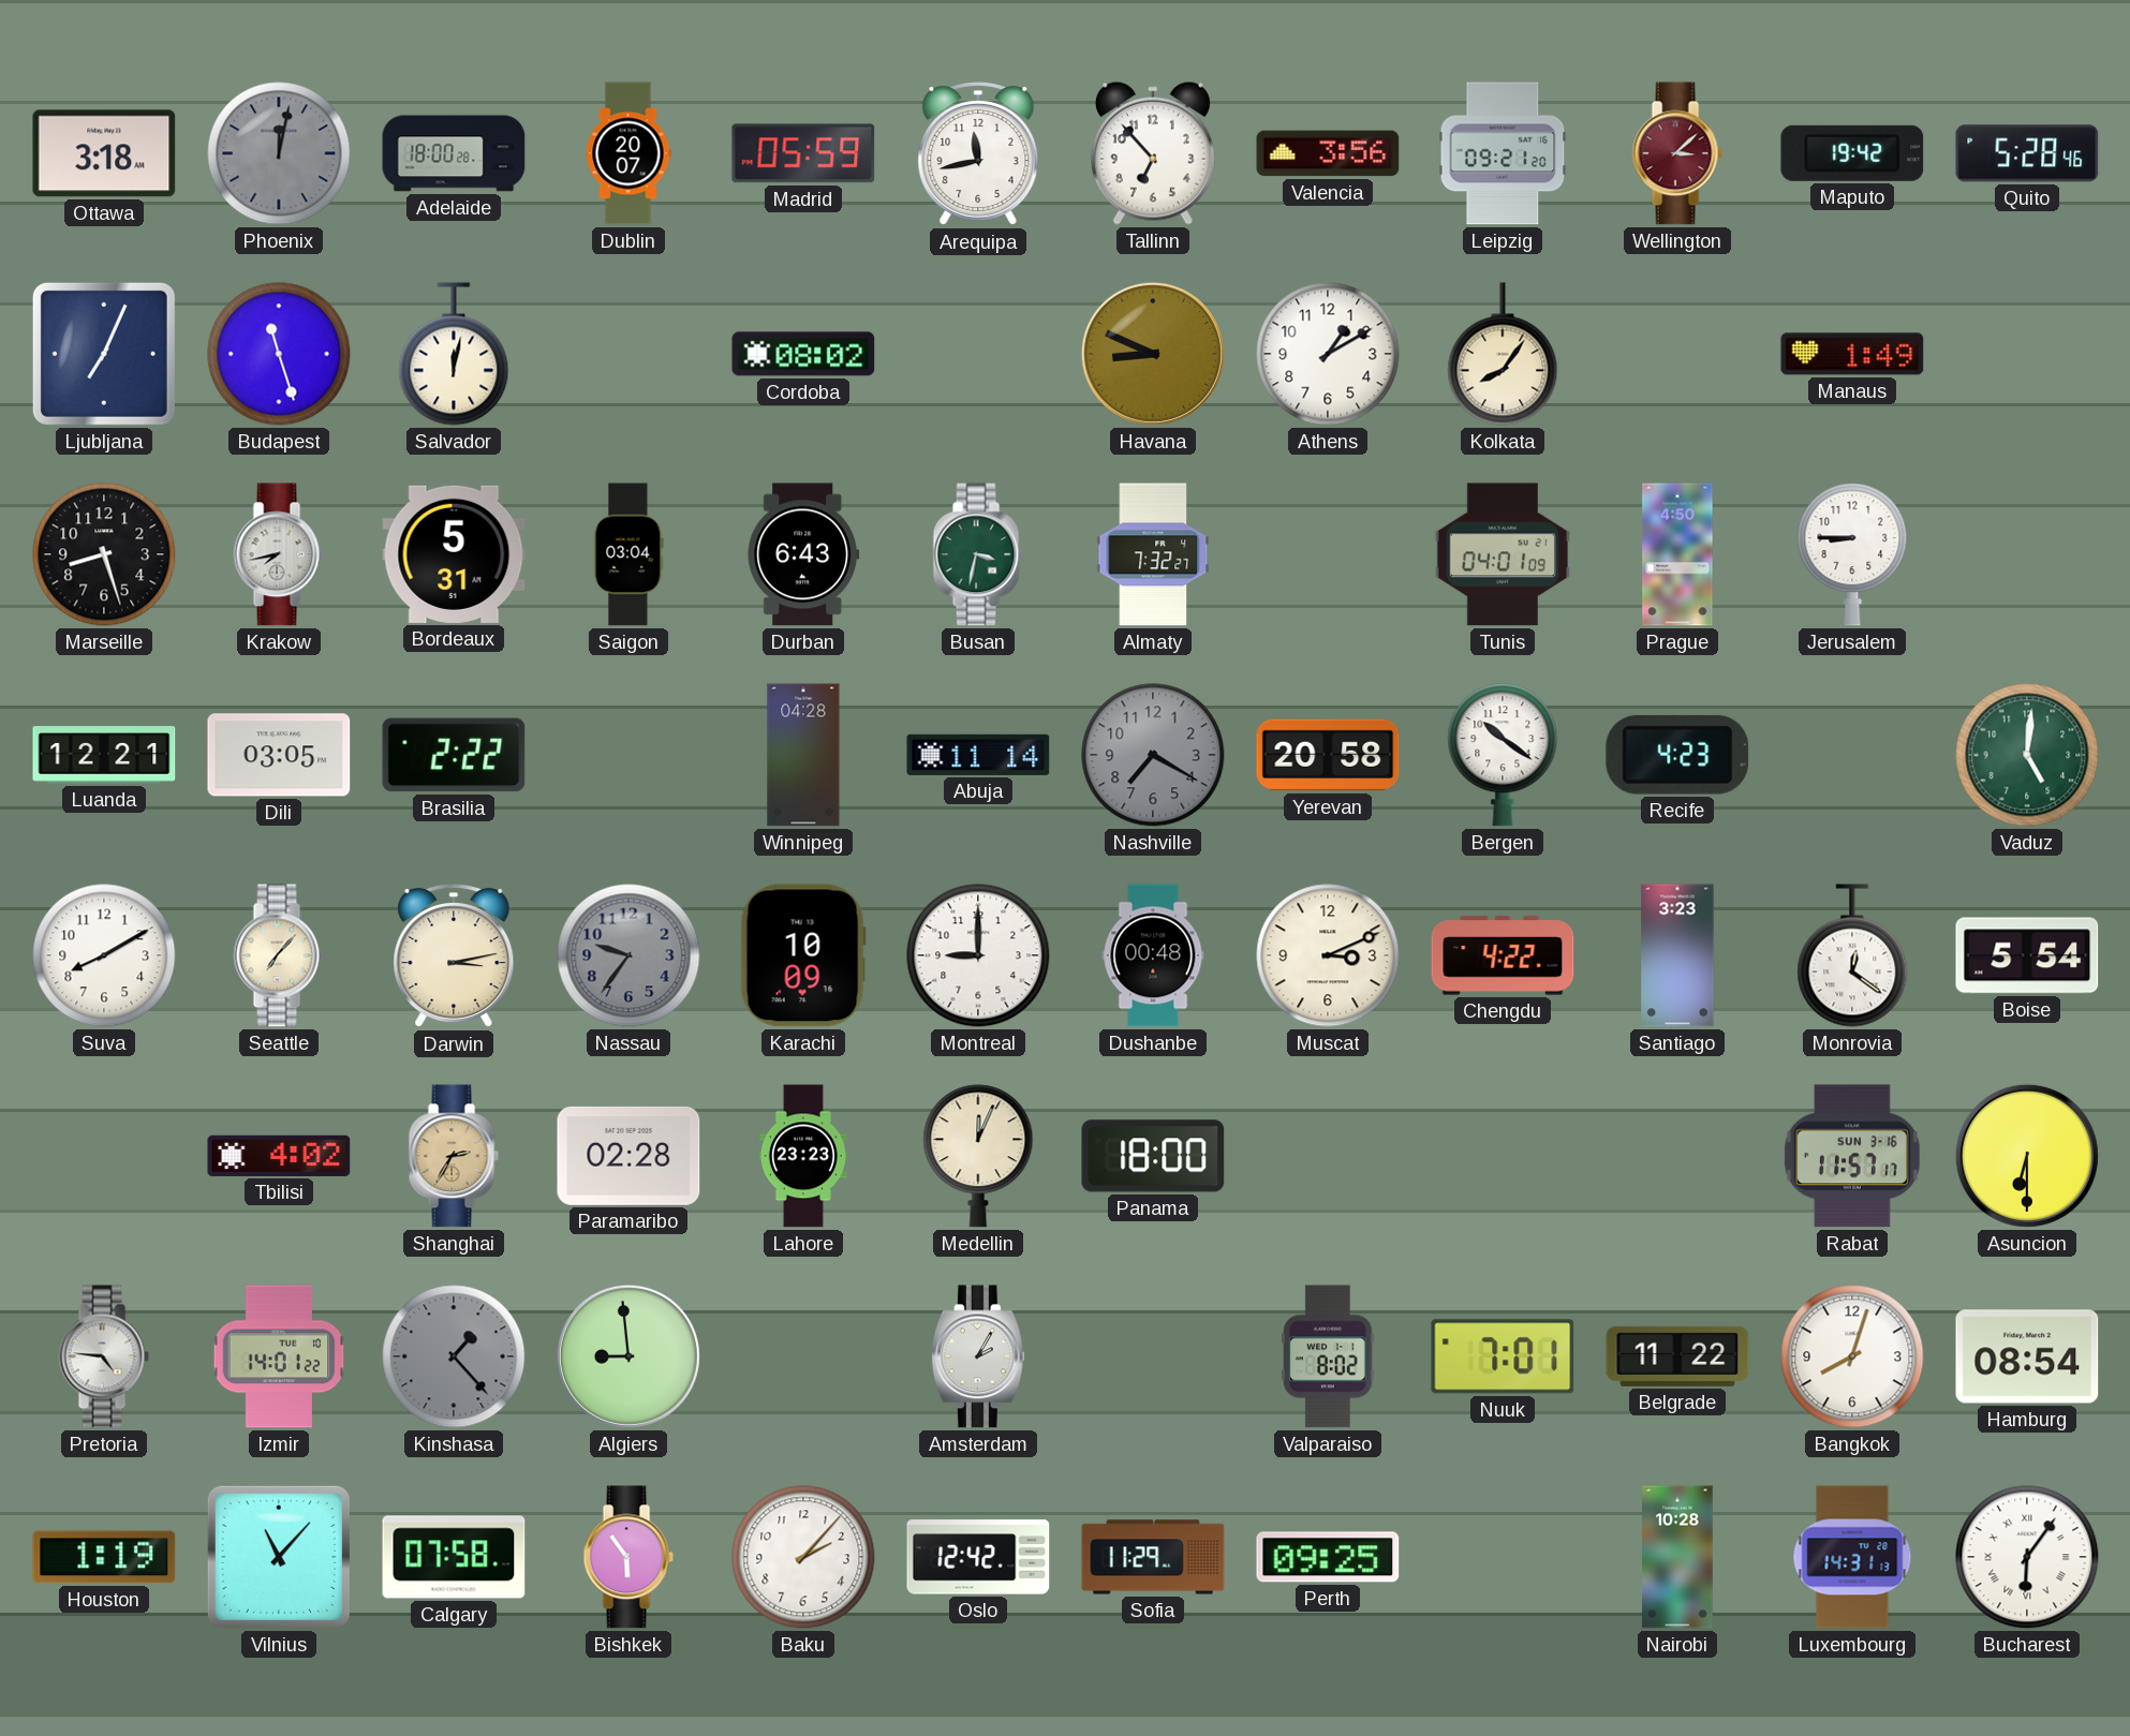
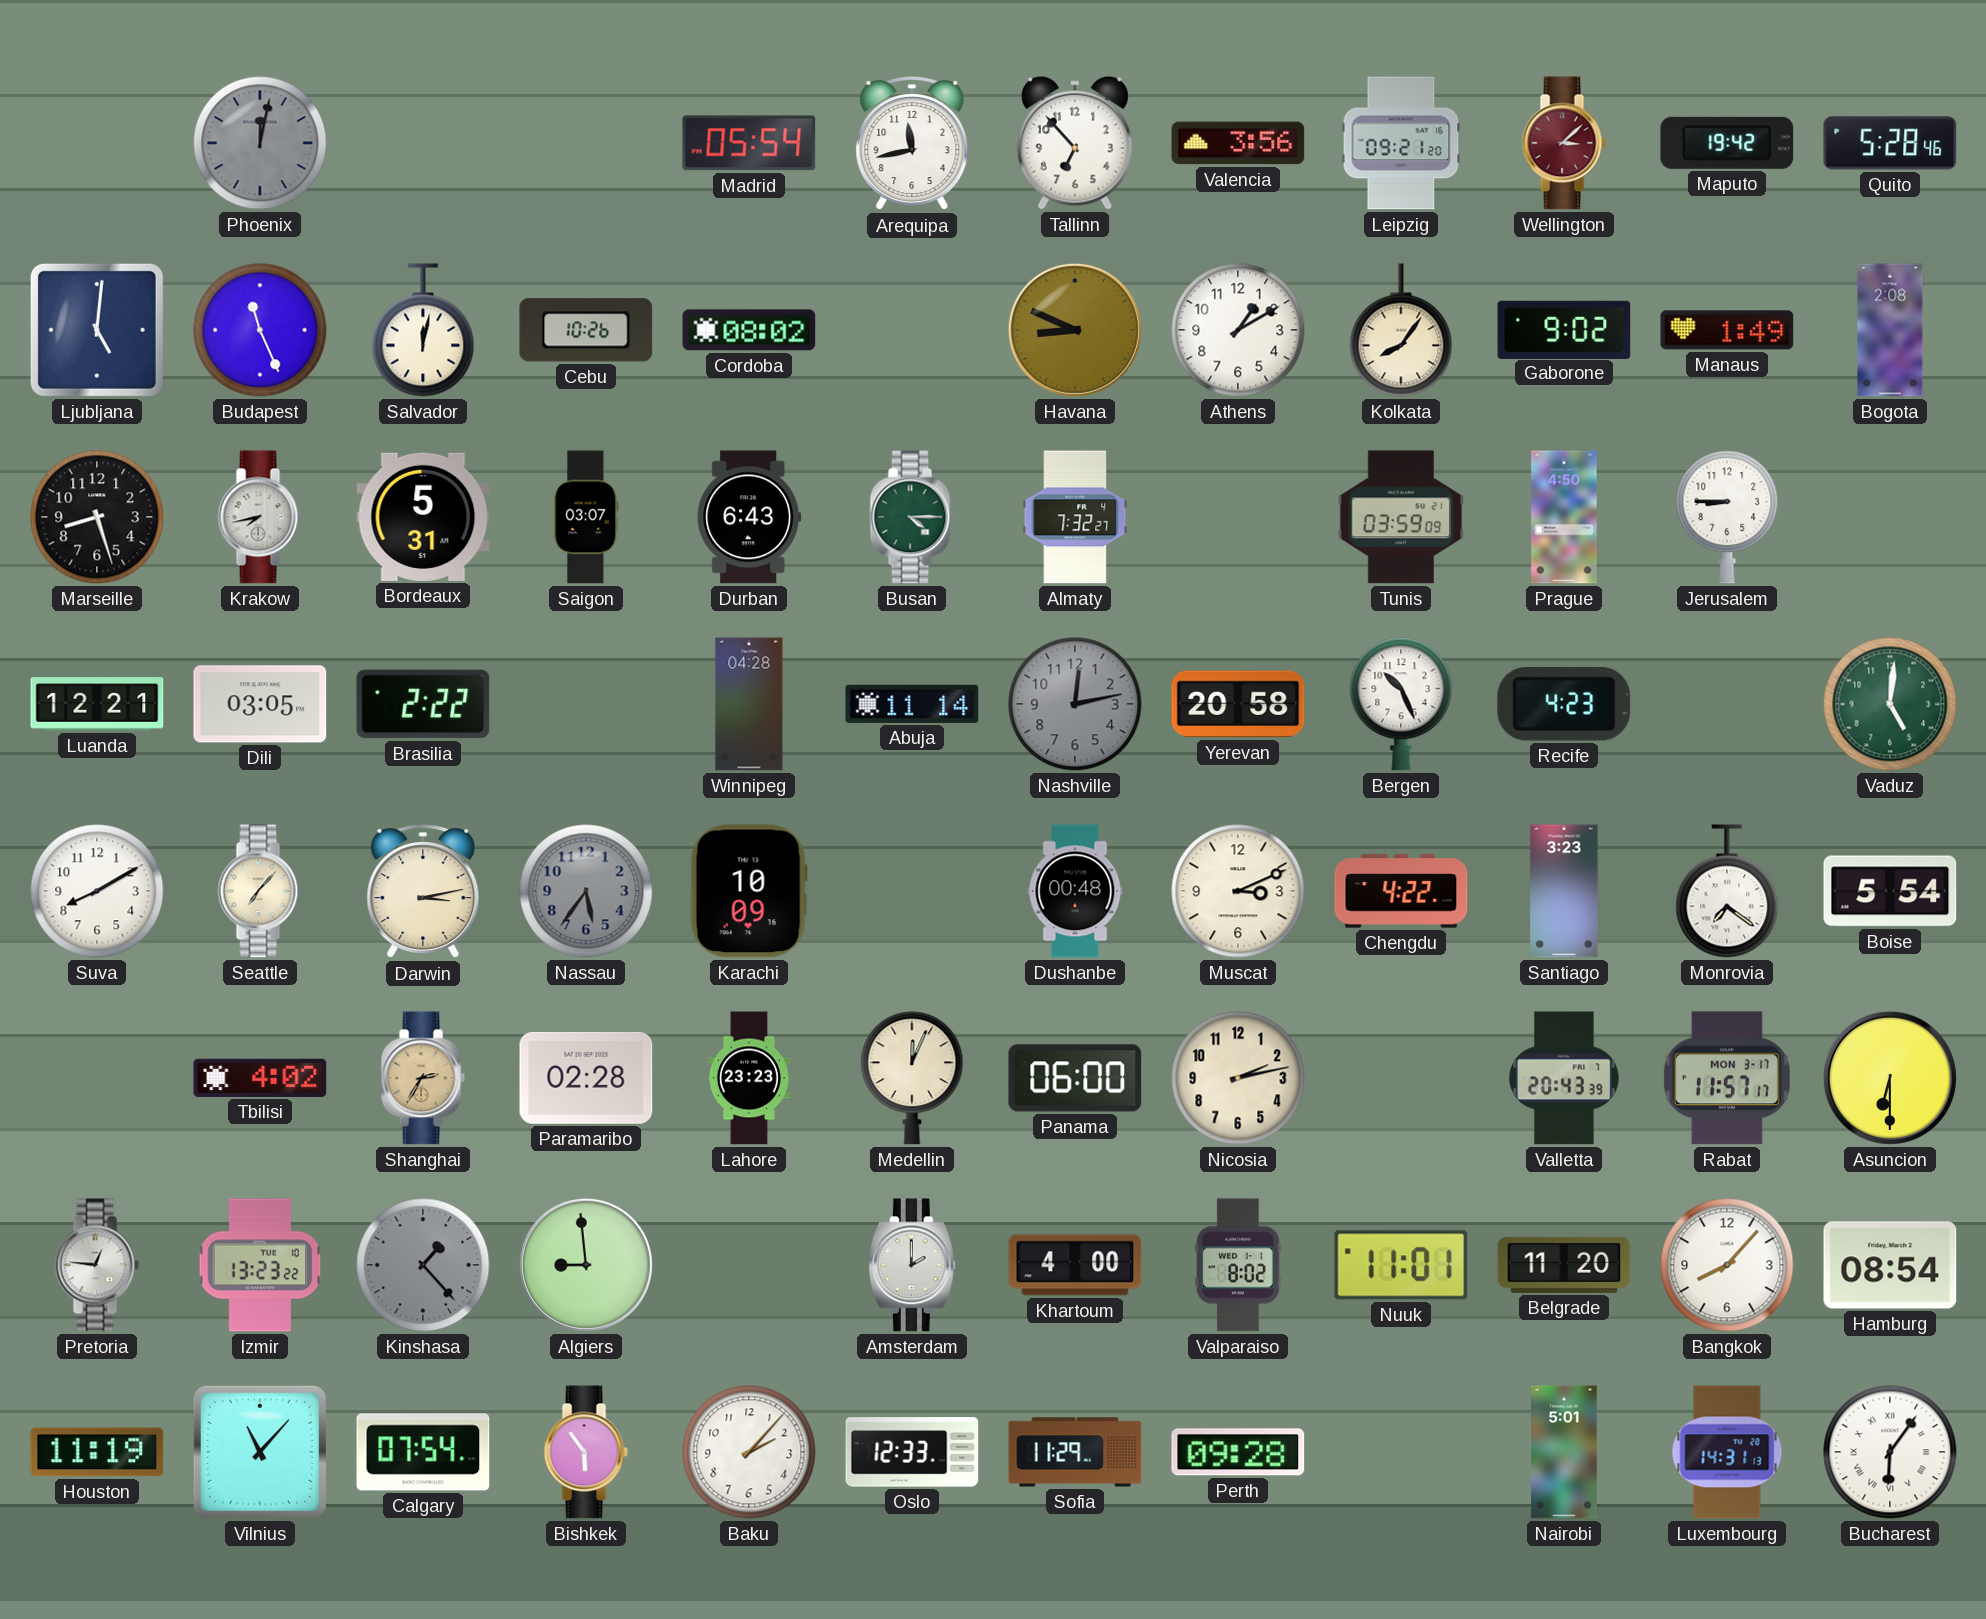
Ottawa: 3:18 -> none
Adelaide: 18:00 -> none
Dublin: 20:07 -> none
Madrid: 05:59 -> 05:54
Ljubljana: 7:04 -> 5:01
Budapest: 11:27 -> 11:26
Cebu: none -> 10:26
Gaborone: none -> 9:02
Bogota: none -> 2:08
Saigon: 03:04 -> 03:07
Busan: 3:32 -> 4:15
Tunis: 04:01 -> 03:59
Nashville: 7:20 -> 12:13
Bergen: 10:21 -> 10:26
Nassau: 9:36 -> 5:36
Montreal: 9:00 -> none
Monrovia: 12:21 -> 7:21
Panama: 18:00 -> 06:00
Nicosia: none -> 2:13
Valletta: none -> 20:43
Rabat date: SUN 3-16 -> MON 3-17
Pretoria: 4:46 -> 12:46
Izmir: 14:01 -> 13:23
Amsterdam: 2:05 -> 2:00
Khartoum: none -> 4:00
Nuuk: 7:01 -> 11:01
Belgrade: 11:22 -> 11:20
Bangkok: 8:03 -> 8:07
Houston: 1:19 -> 11:19
Calgary: 07:58 -> 07:54
Oslo: 12:42 -> 12:33
Perth: 09:25 -> 09:28
Nairobi: 10:28 -> 5:01
